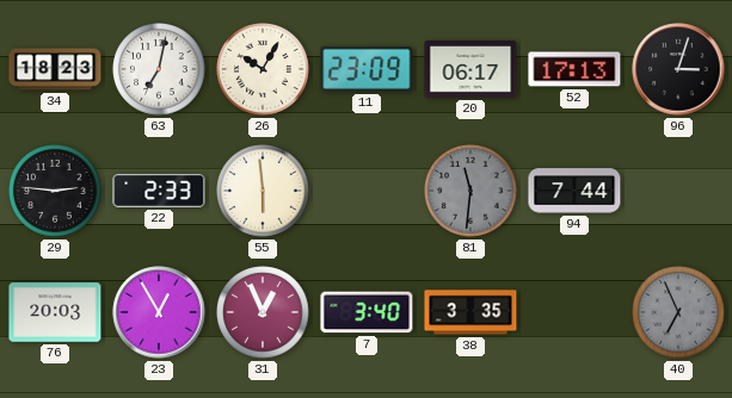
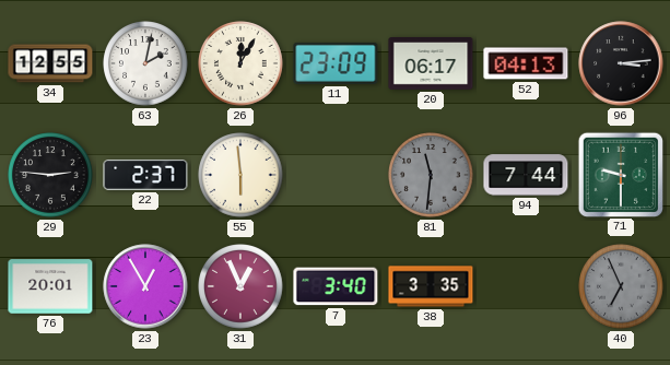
34: 18:23 -> 12:55
63: 7:02 -> 2:02
26: 10:05 -> 12:05
52: 17:13 -> 04:13
96: 3:03 -> 3:14
22: 2:33 -> 2:37
71: none -> 9:30
76: 20:03 -> 20:01
